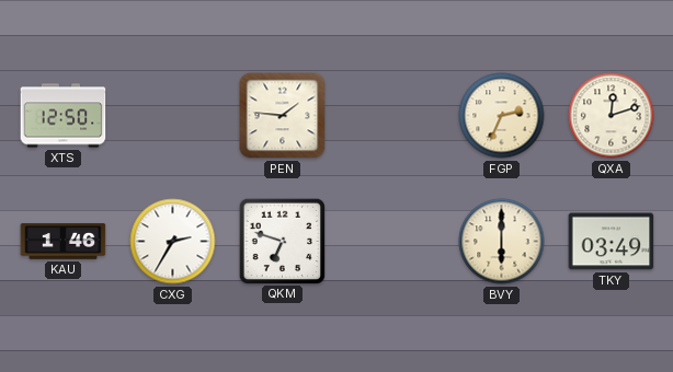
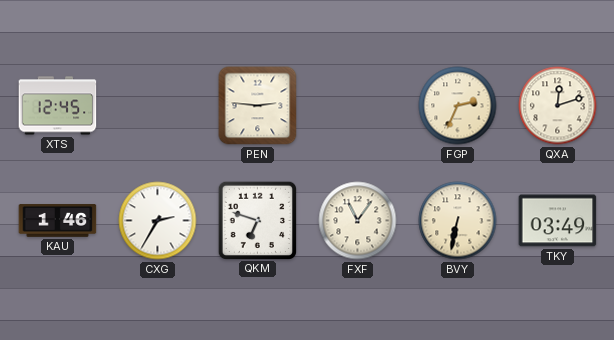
XTS: 12:50 -> 12:45
PEN: 1:46 -> 2:46
FXF: none -> 11:06
BVY: 6:00 -> 6:32
